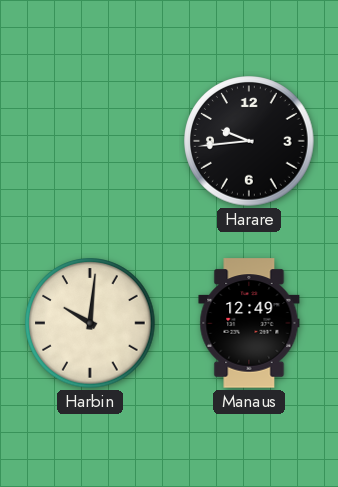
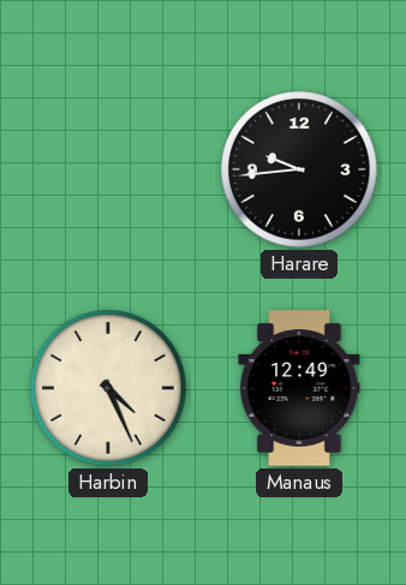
Harbin: 10:01 -> 4:26
